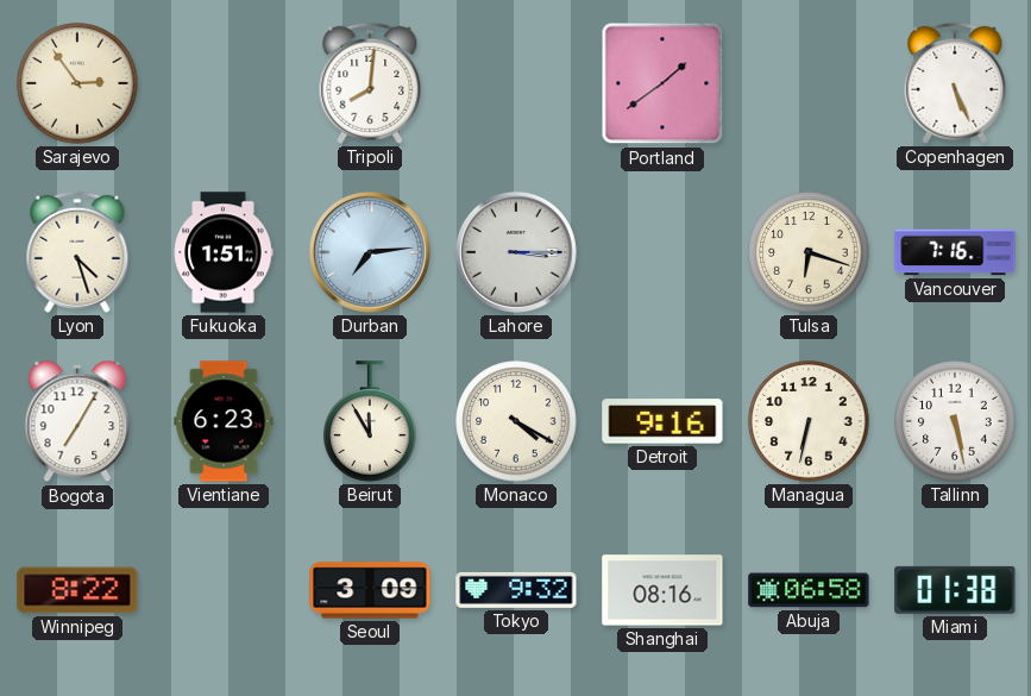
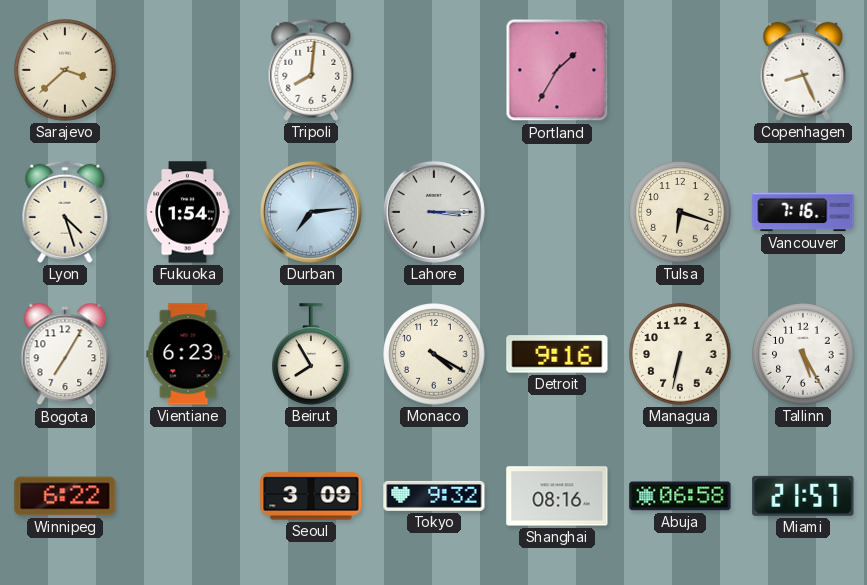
Sarajevo: 2:54 -> 3:38
Portland: 1:39 -> 1:35
Copenhagen: 5:26 -> 8:26
Fukuoka: 1:51 -> 1:54
Beirut: 11:55 -> 7:55
Tallinn: 5:28 -> 5:25
Winnipeg: 8:22 -> 6:22
Miami: 01:38 -> 21:57
